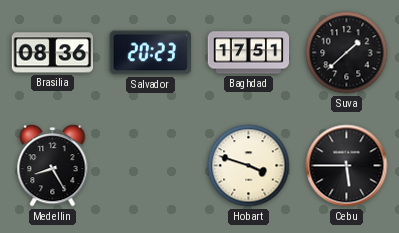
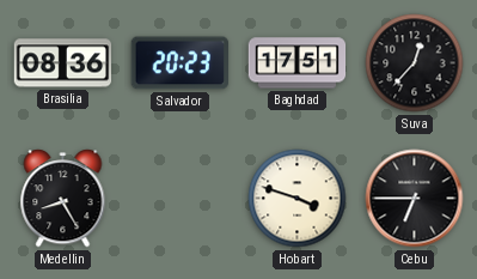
Suva: 1:38 -> 12:37
Cebu: 5:45 -> 6:45
